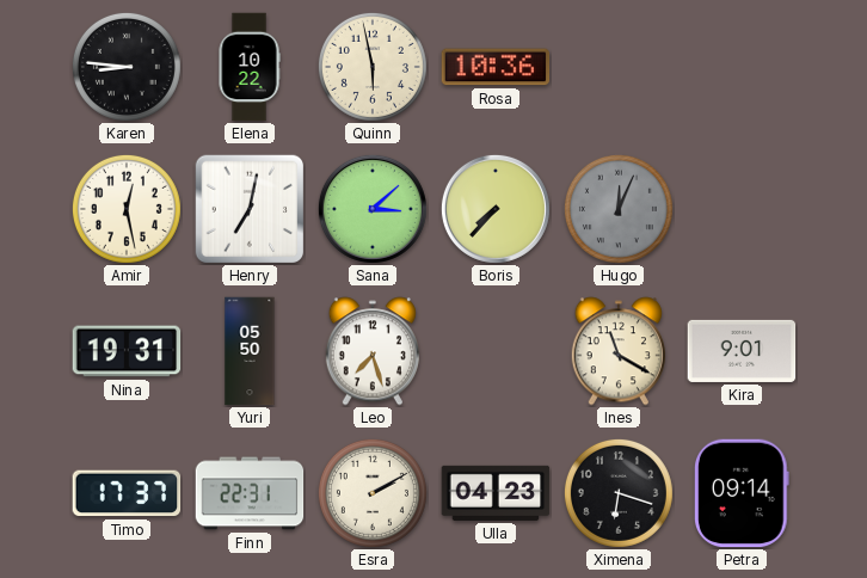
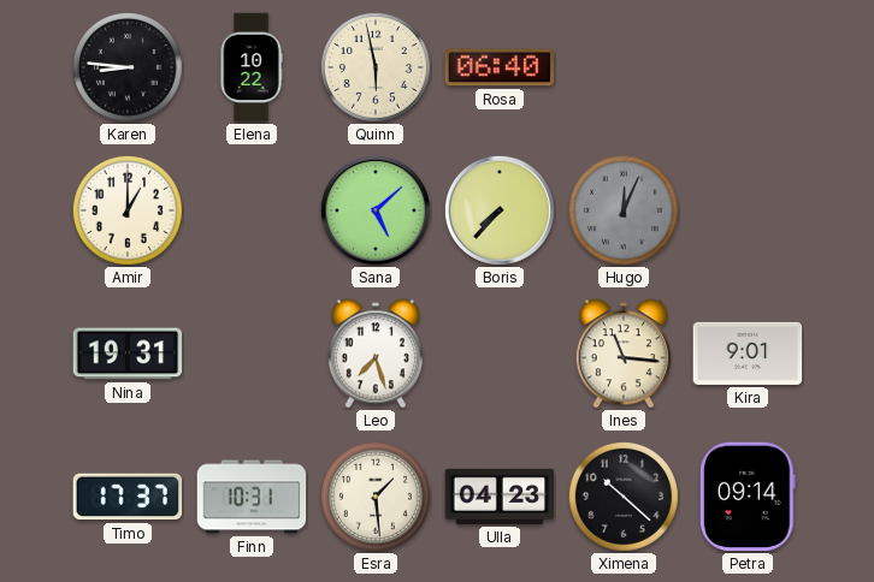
Rosa: 10:36 -> 06:40
Amir: 12:28 -> 1:00
Henry: 7:02 -> none
Sana: 3:08 -> 5:08
Yuri: 05:50 -> none
Ines: 11:20 -> 11:16
Finn: 22:31 -> 10:31
Esra: 2:10 -> 1:29
Ximena: 6:18 -> 10:22
